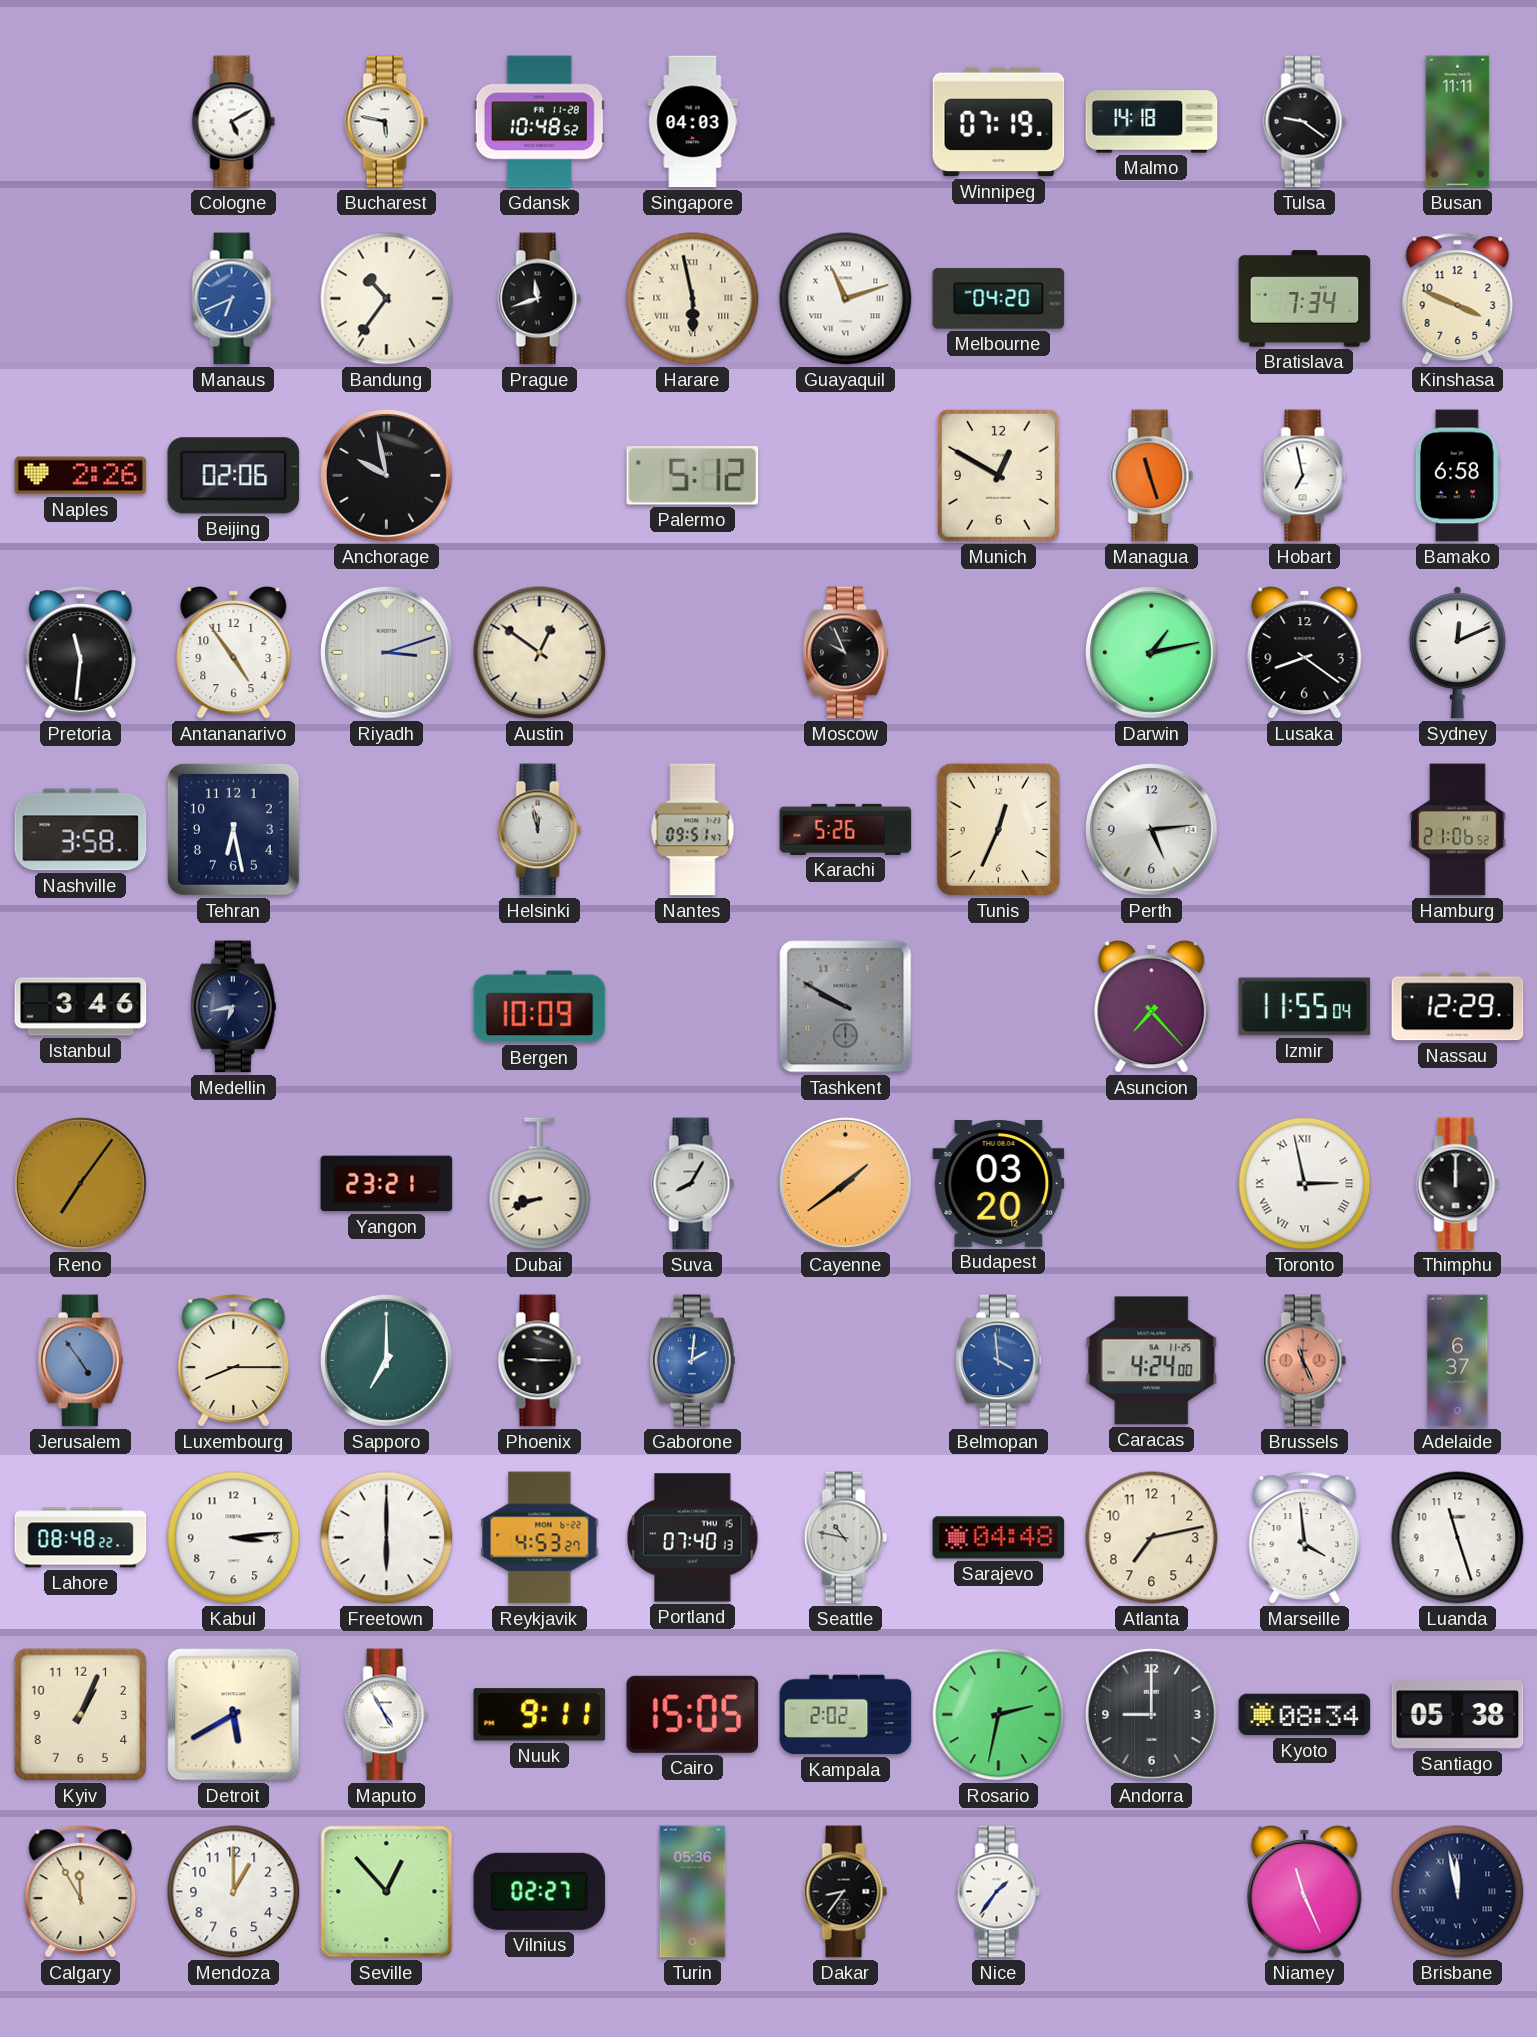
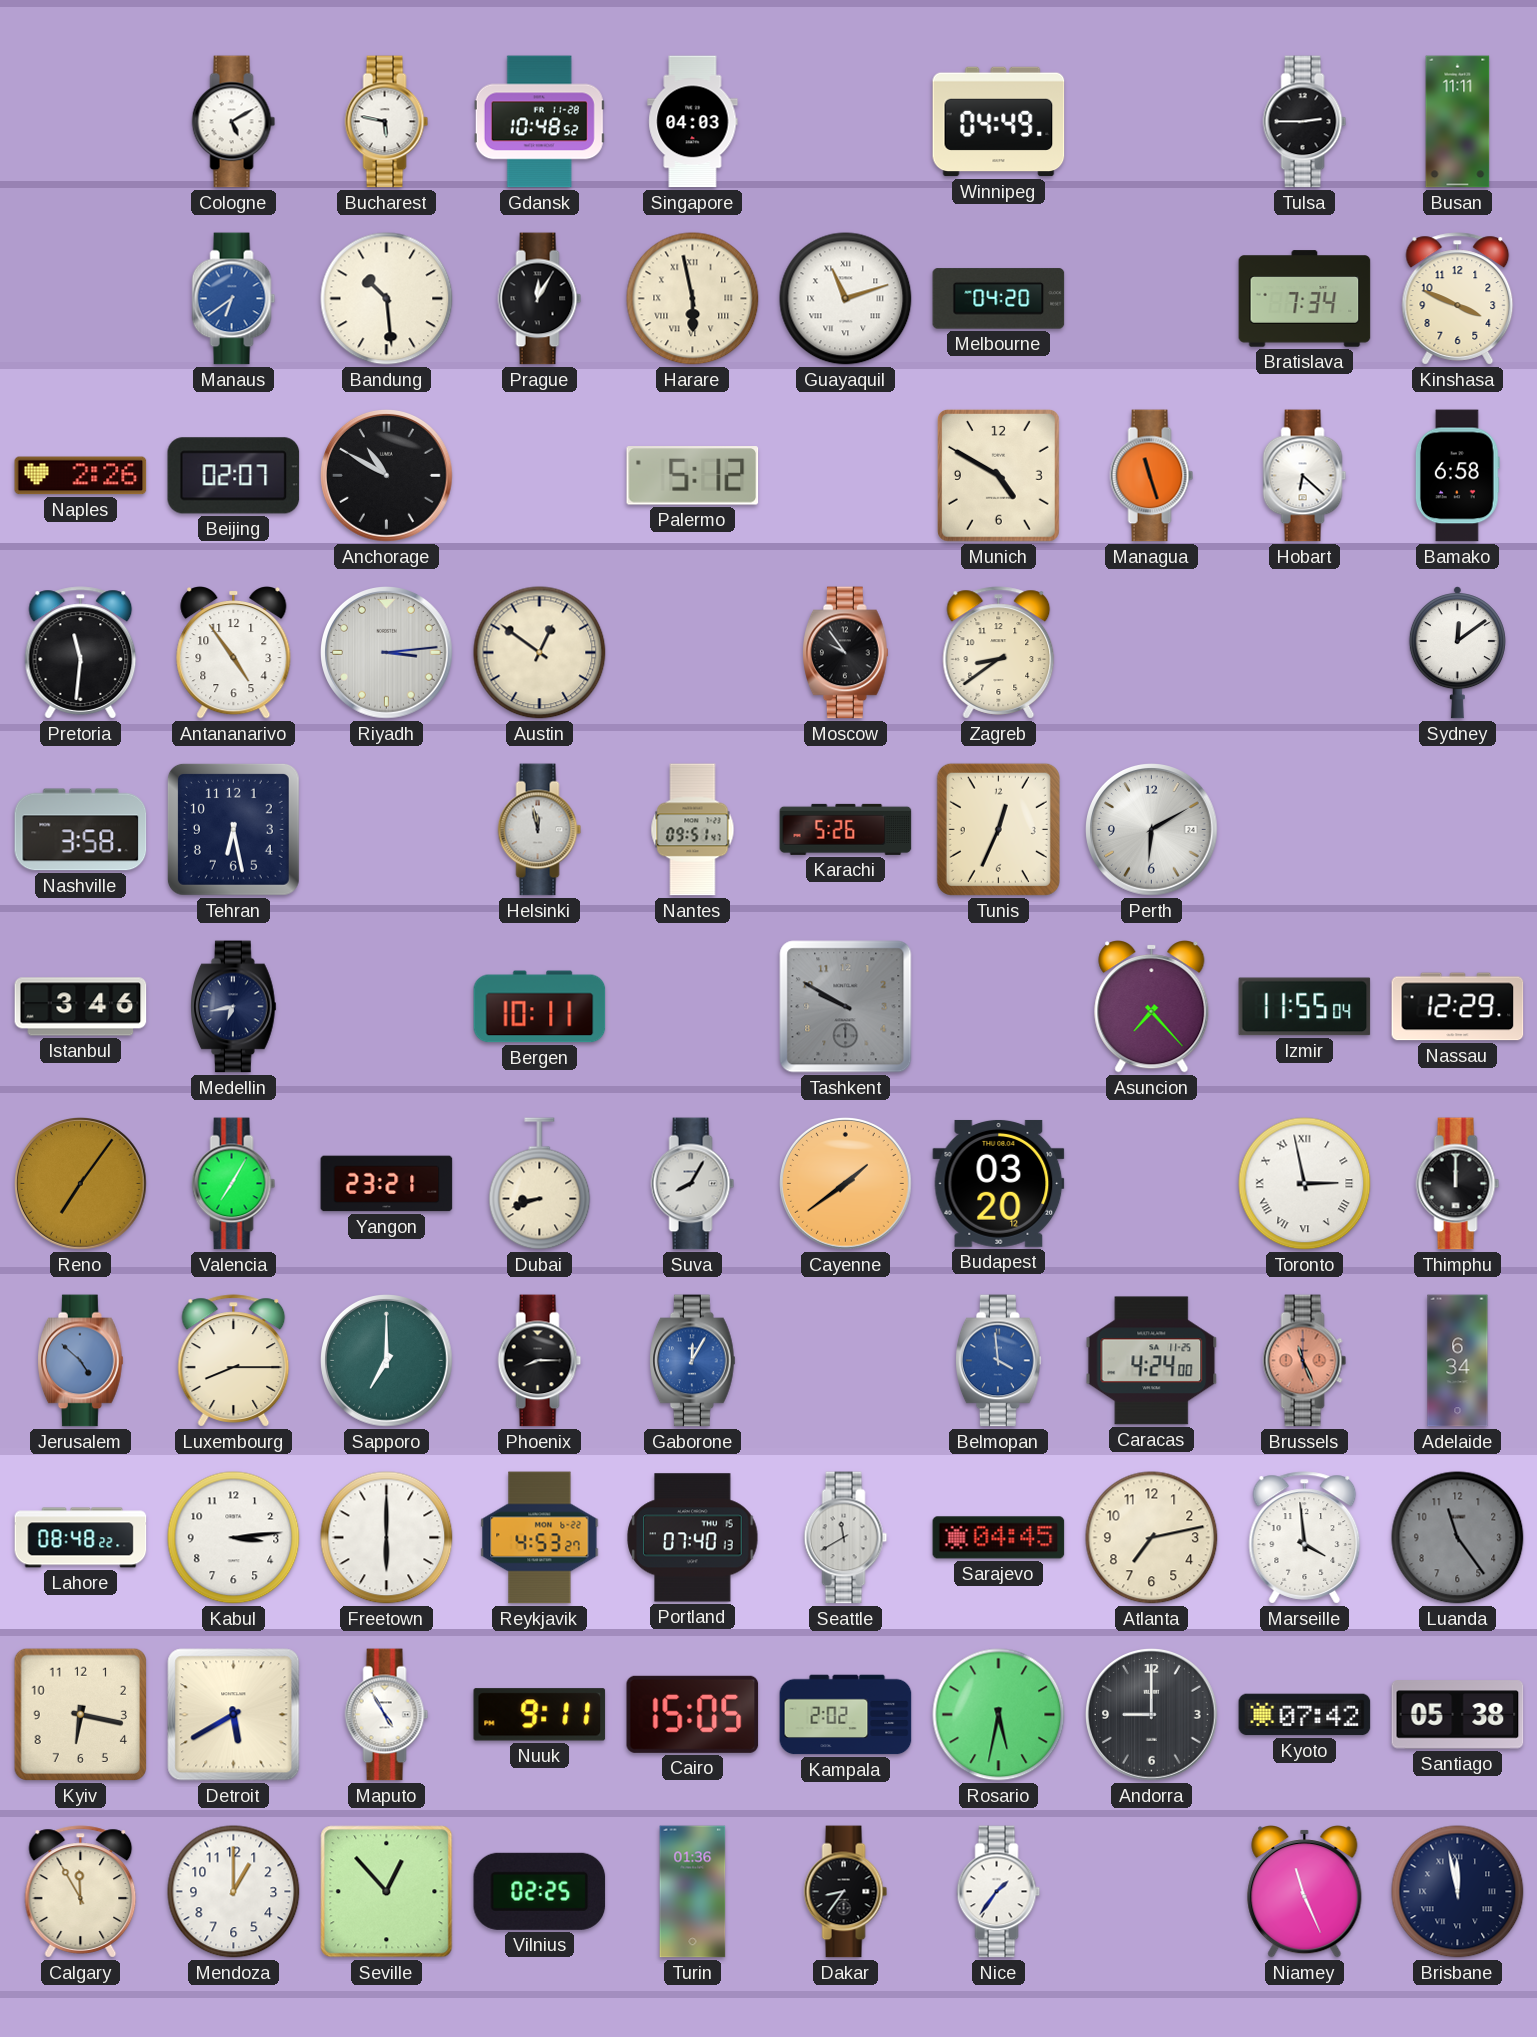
Winnipeg: 07:19 -> 04:49
Malmo: 14:18 -> none
Tulsa: 9:21 -> 2:45
Manaus: 6:41 -> 6:39
Bandung: 10:36 -> 10:29
Prague: 11:42 -> 12:05
Beijing: 02:06 -> 02:07
Anchorage: 9:58 -> 10:50
Munich: 12:50 -> 4:50
Hobart: 6:58 -> 6:22
Riyadh: 3:12 -> 3:14
Moscow: 9:56 -> 9:54
Zagreb: none -> 8:39
Darwin: 1:13 -> none
Lusaka: 8:21 -> none
Sydney: 12:11 -> 12:09
Perth: 5:14 -> 6:10
Hamburg: 21:06 -> none
Bergen: 10:09 -> 10:11
Valencia: none -> 7:05
Jerusalem: 4:54 -> 4:52
Phoenix: 9:15 -> 8:15
Gaborone: 2:01 -> 12:05
Adelaide: 6:37 -> 6:34
Seattle: 10:47 -> 11:40
Sarajevo: 04:48 -> 04:45
Luanda: 11:27 -> 11:24
Luanda dial: white -> grey
Kyiv: 1:04 -> 6:17
Rosario: 2:32 -> 5:32
Kyoto: 08:34 -> 07:42
Vilnius: 02:27 -> 02:25
Turin: 05:36 -> 01:36
